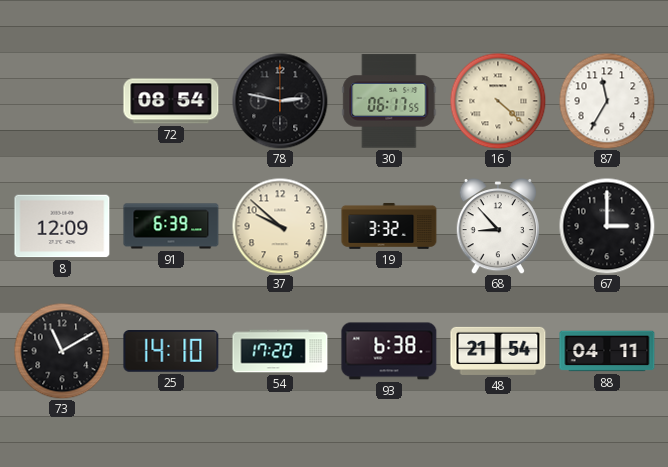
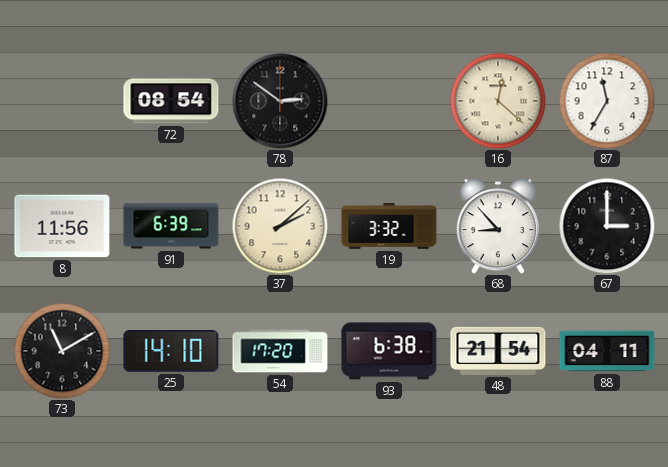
78: 2:47 -> 2:51
30: 06:17 -> none
16: 4:22 -> 12:22
8: 12:09 -> 11:56
37: 9:52 -> 2:08
